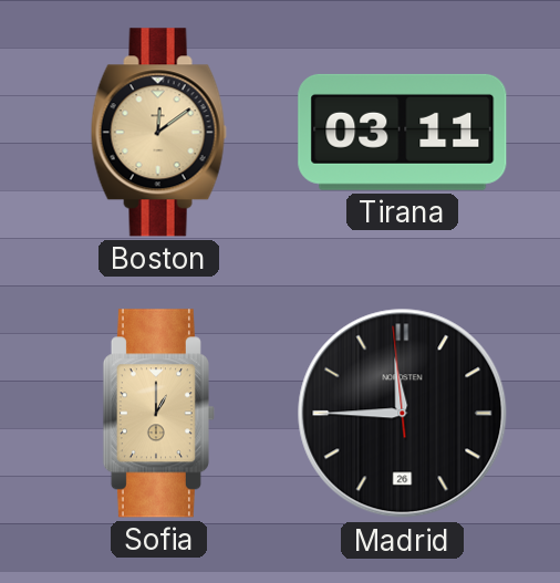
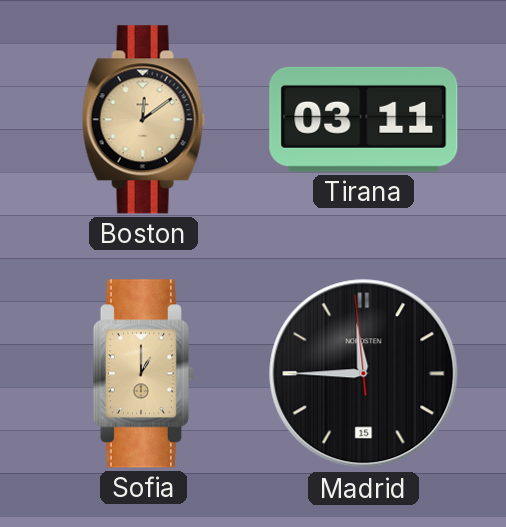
Madrid date: 26 -> 15
